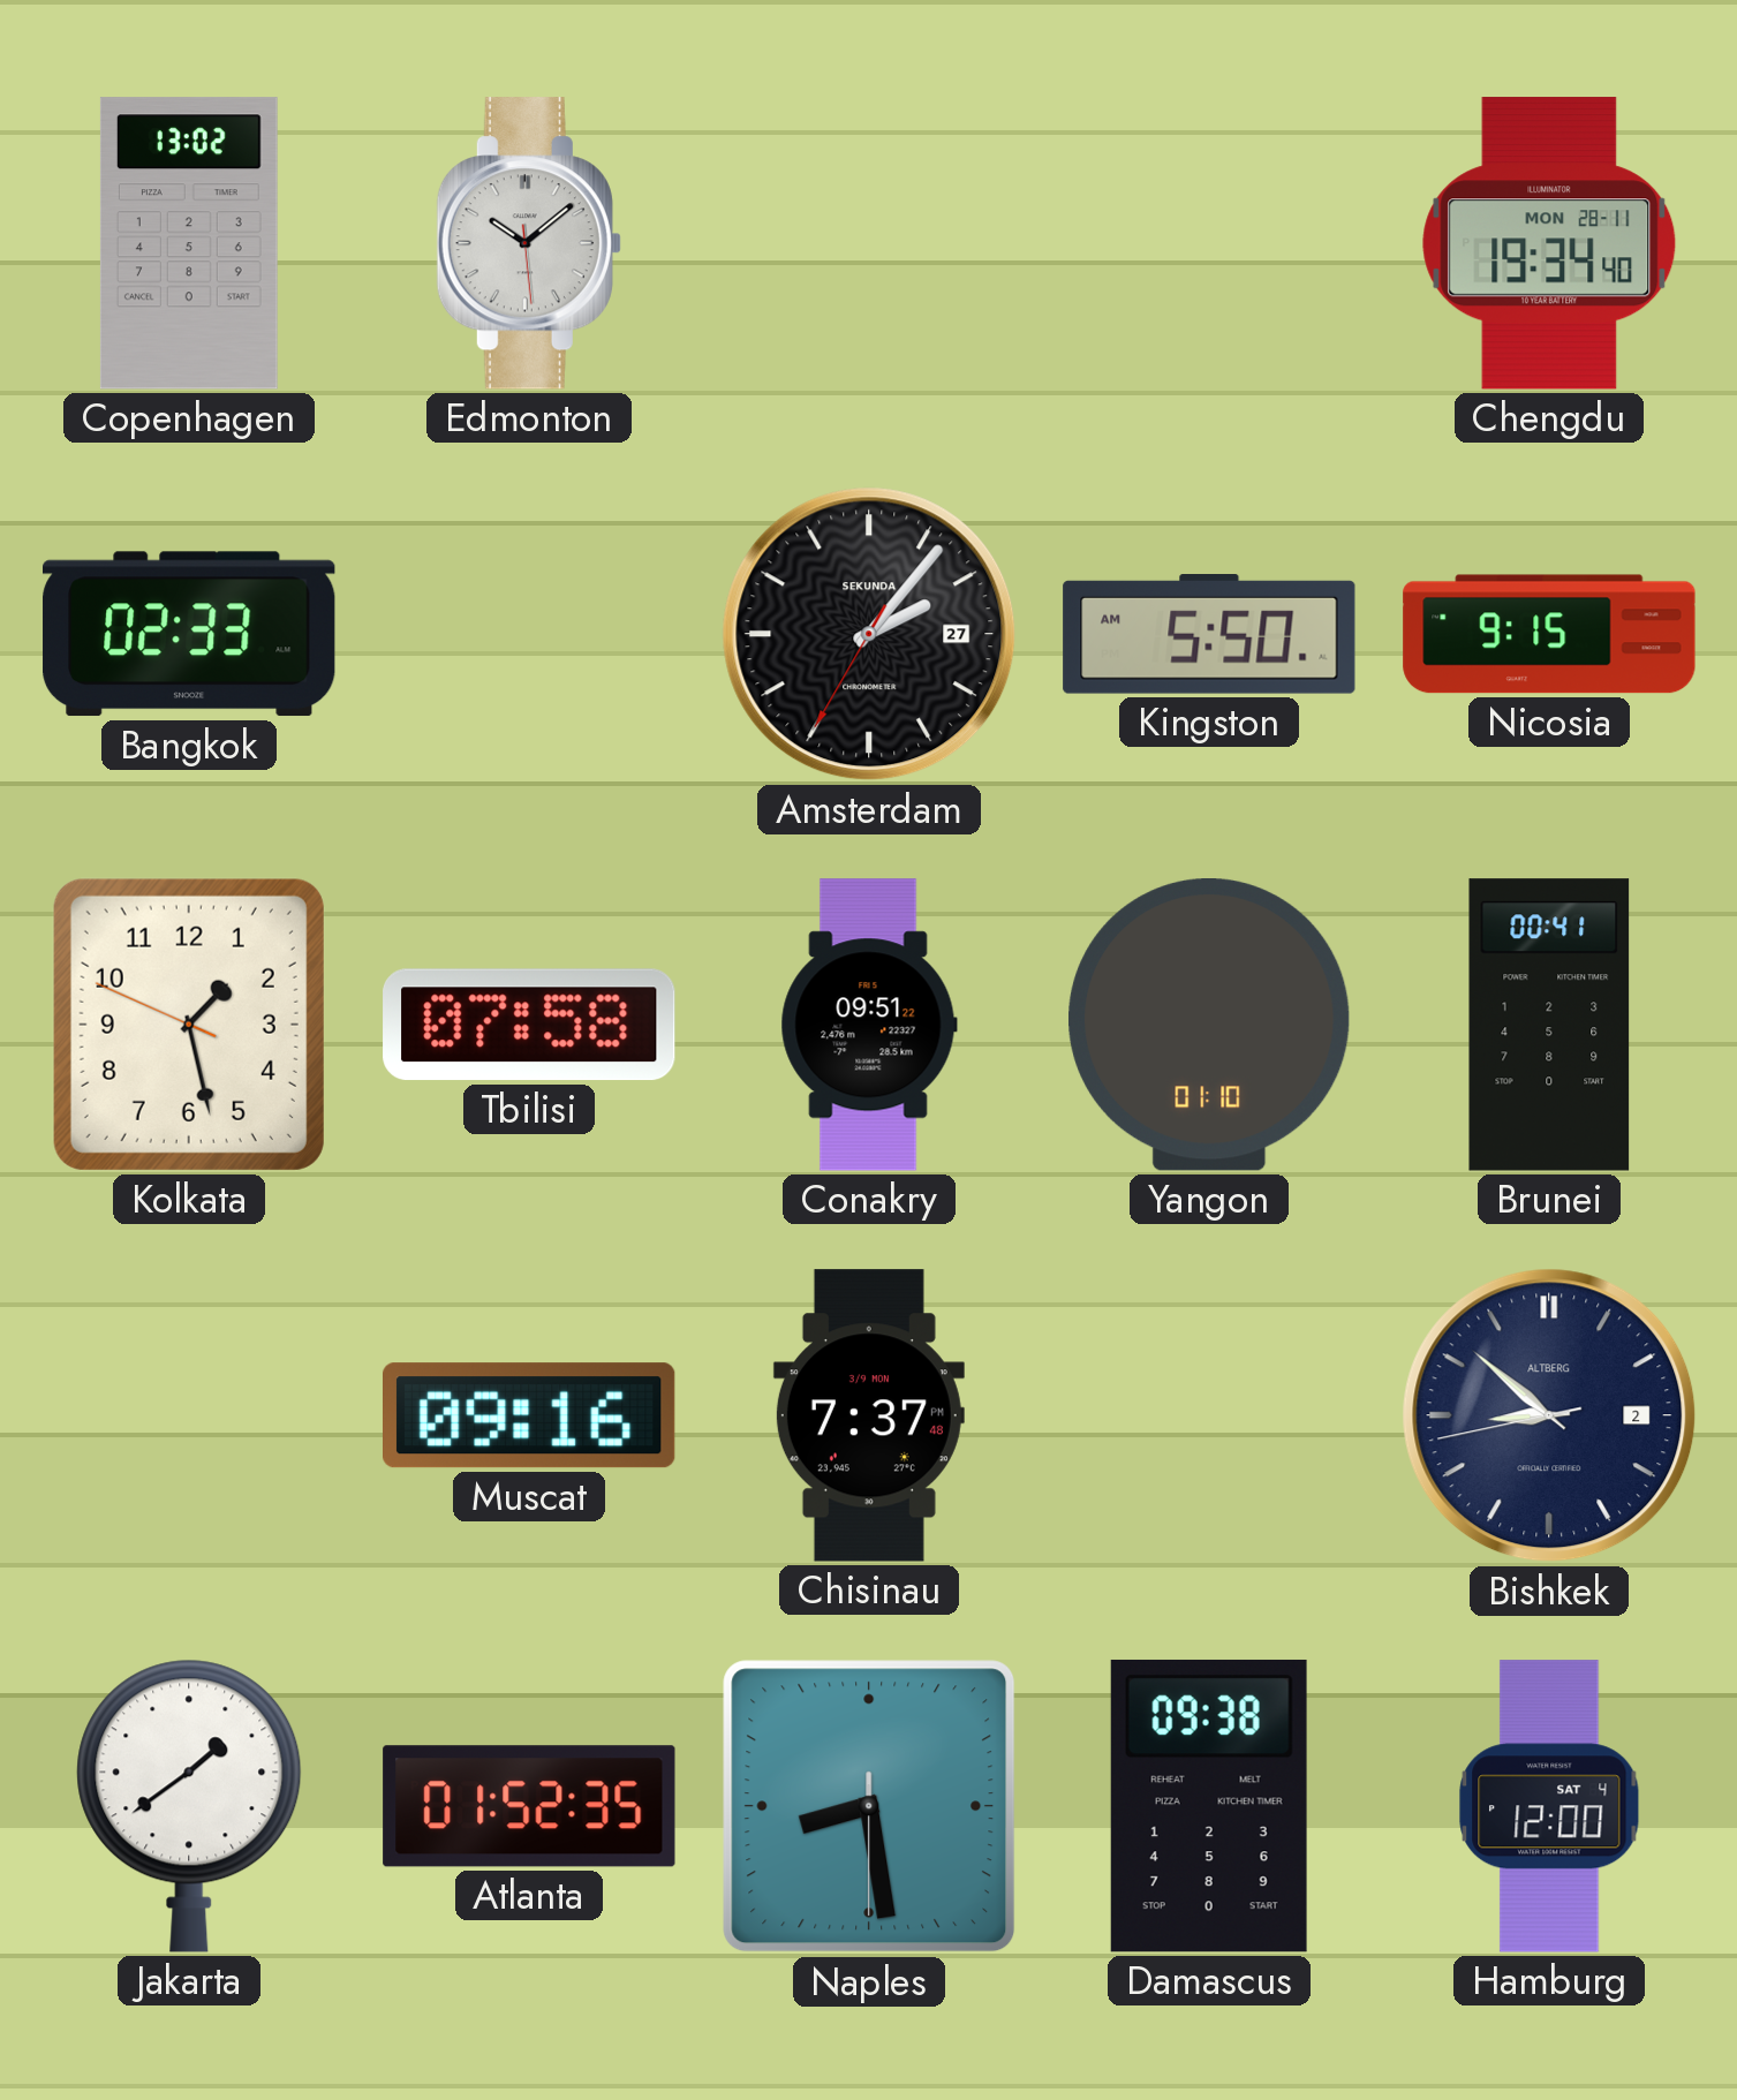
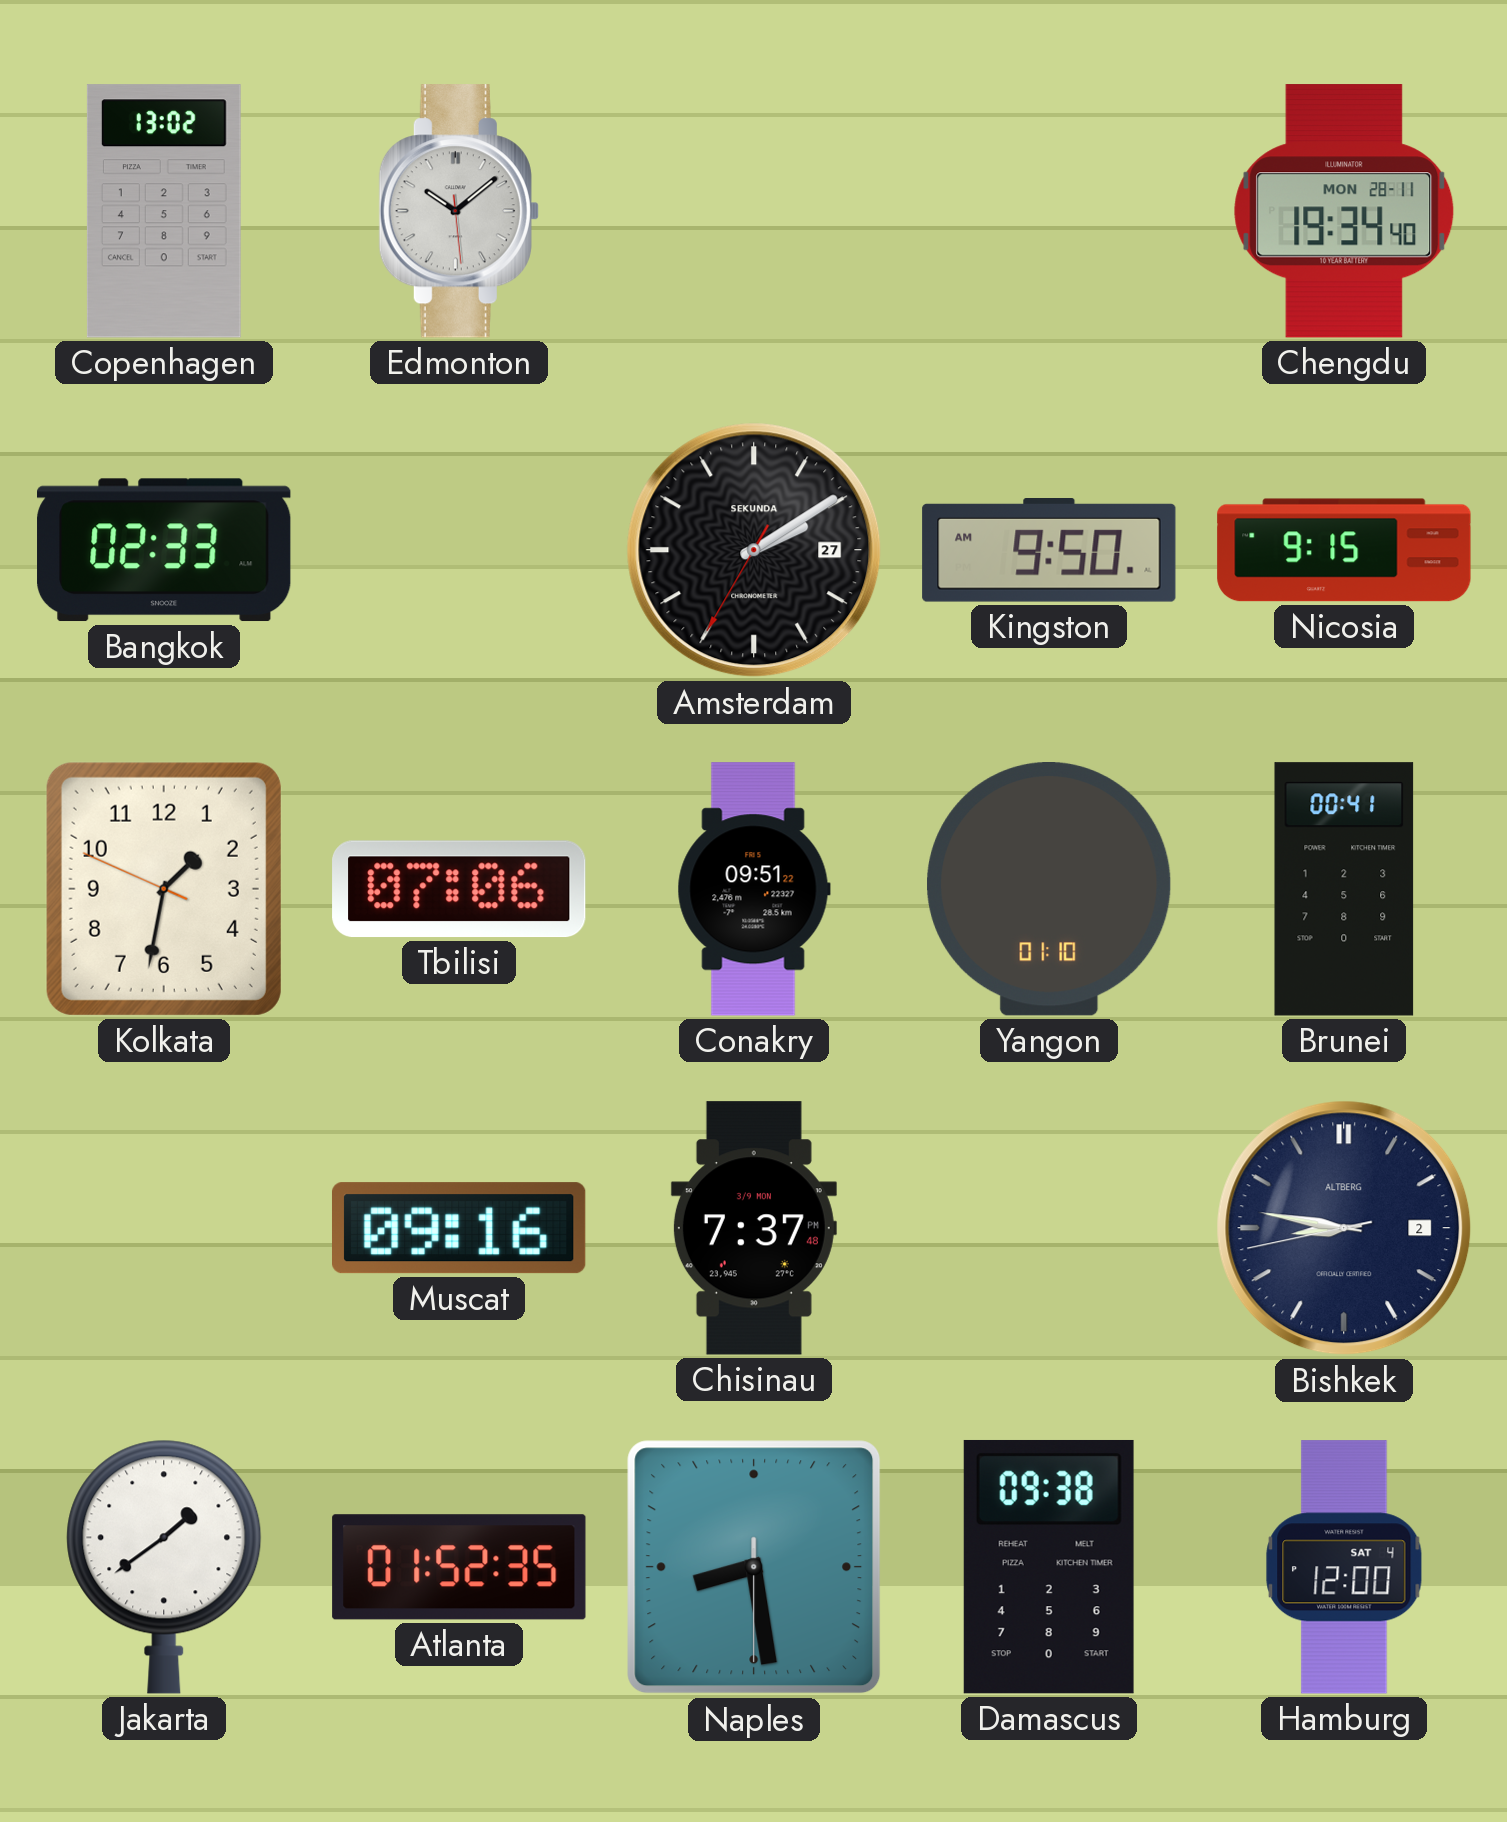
Amsterdam: 2:06 -> 2:09
Kingston: 5:50 -> 9:50
Kolkata: 1:27 -> 1:31
Tbilisi: 07:58 -> 07:06
Bishkek: 8:51 -> 8:46
